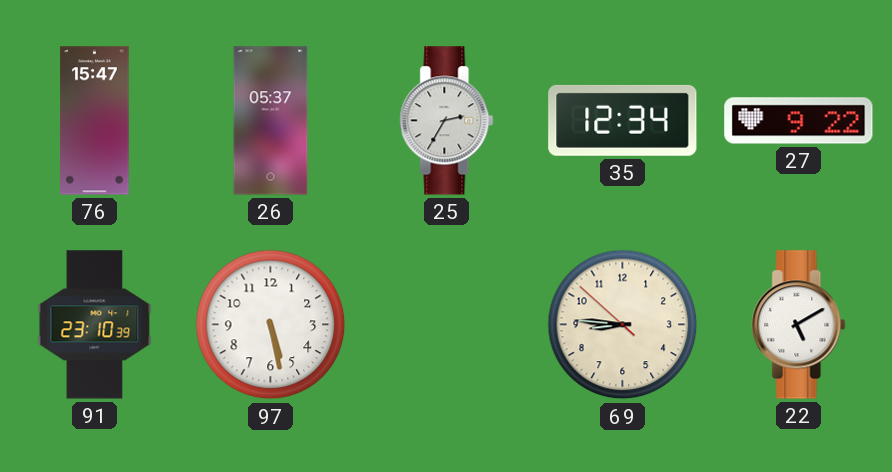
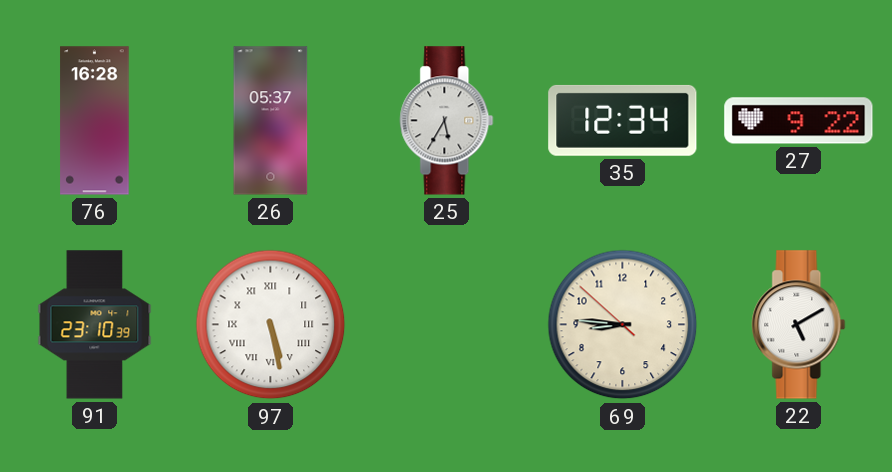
76: 15:47 -> 16:28
25: 2:35 -> 5:35
97 numerals: Arabic -> Roman
